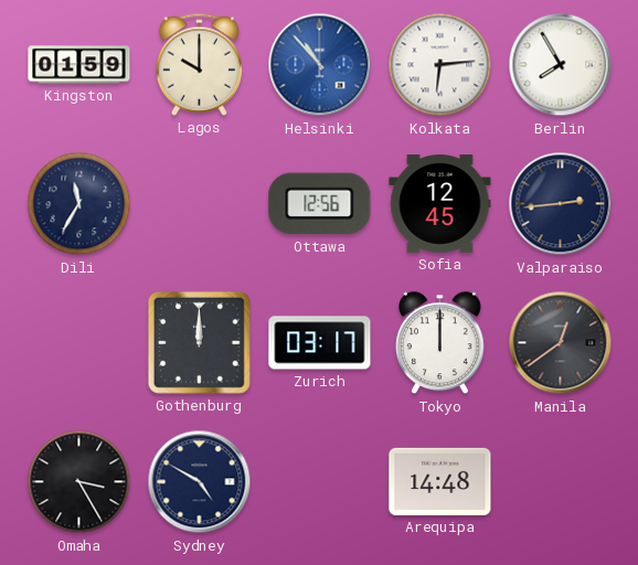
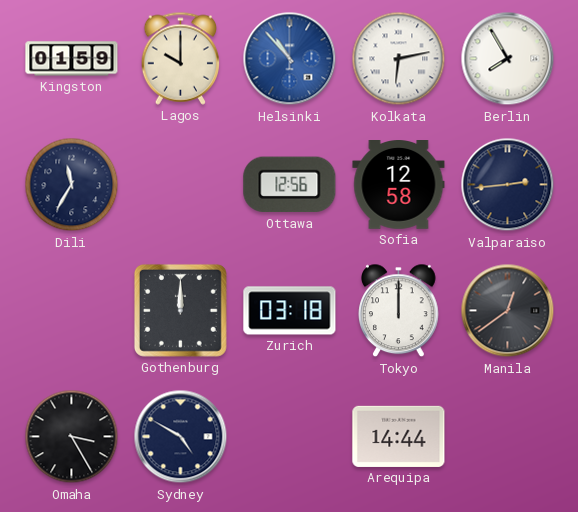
Kolkata: 6:14 -> 6:13
Sofia: 12:45 -> 12:58
Zurich: 03:17 -> 03:18
Arequipa: 14:48 -> 14:44
